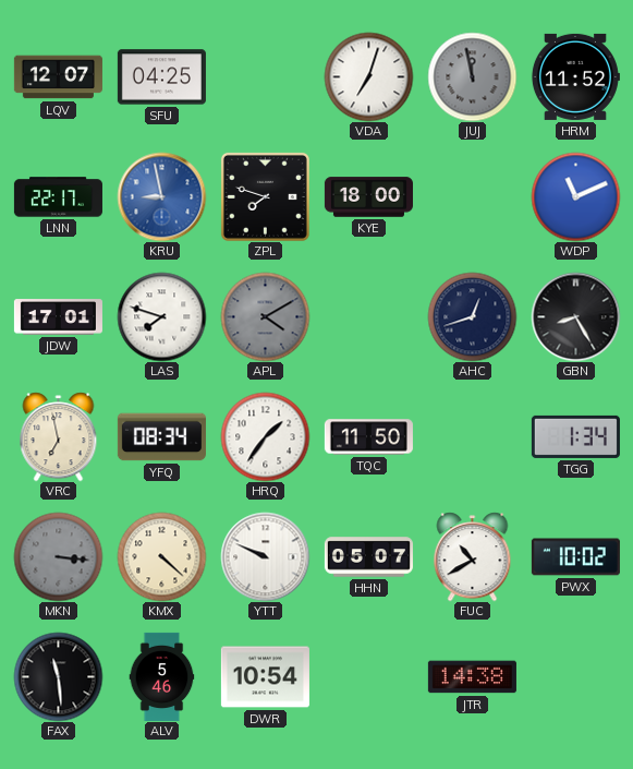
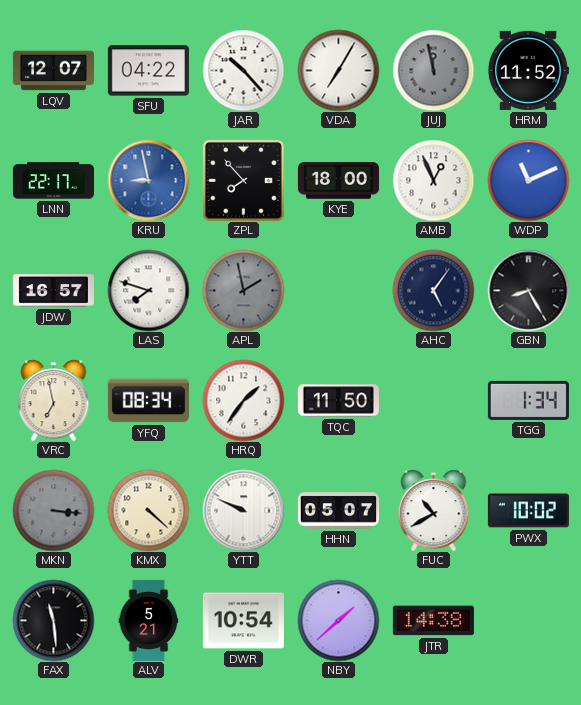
SFU: 04:25 -> 04:22
JAR: none -> 10:23
VDA: 7:03 -> 7:05
ZPL: 7:48 -> 7:53
AMB: none -> 12:56
JDW: 17:01 -> 16:57
APL: 4:10 -> 1:58
AHC: 12:42 -> 5:06
ALV: 5:46 -> 5:21
NBY: none -> 1:38
